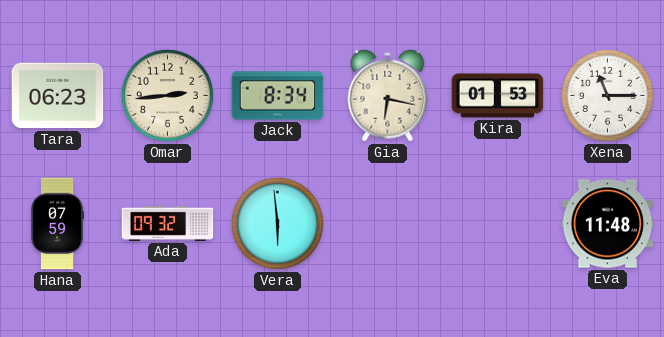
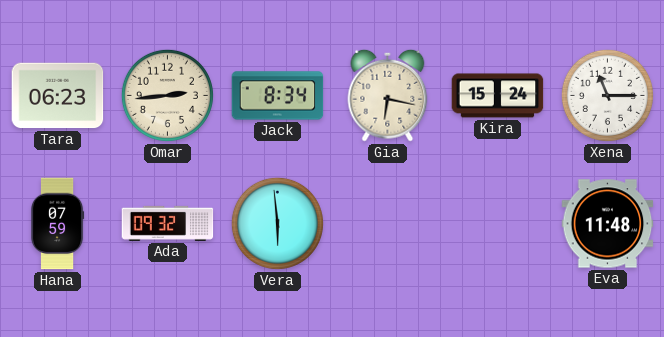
Kira: 01:53 -> 15:24
